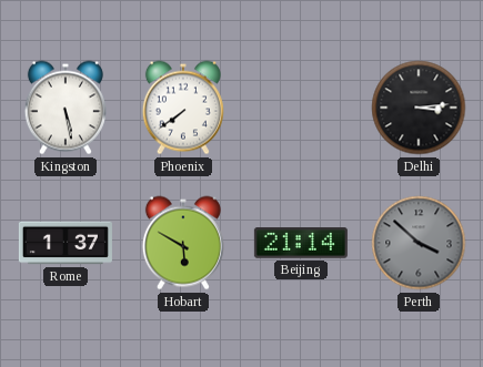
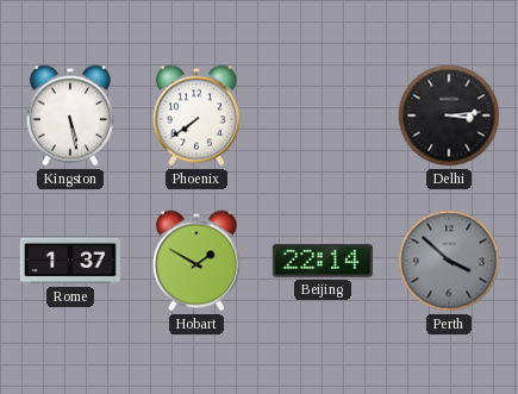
Hobart: 5:50 -> 1:50
Beijing: 21:14 -> 22:14
